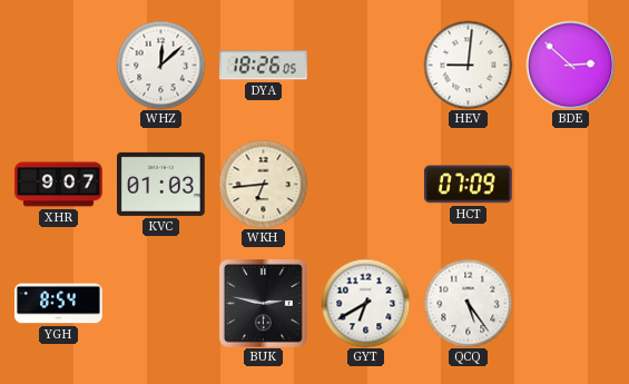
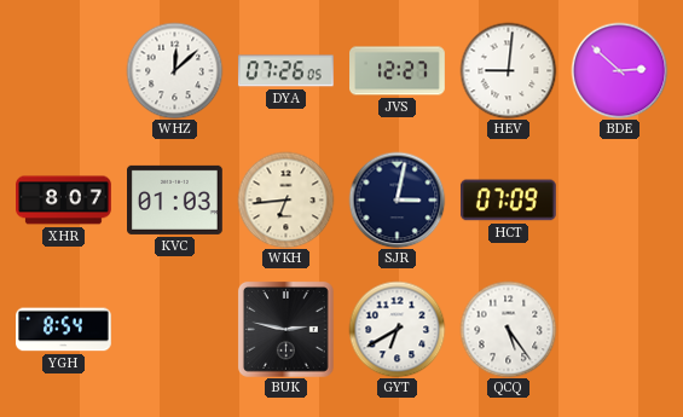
DYA: 18:26 -> 07:26
JVS: none -> 12:27
XHR: 9:07 -> 8:07
SJR: none -> 3:02
